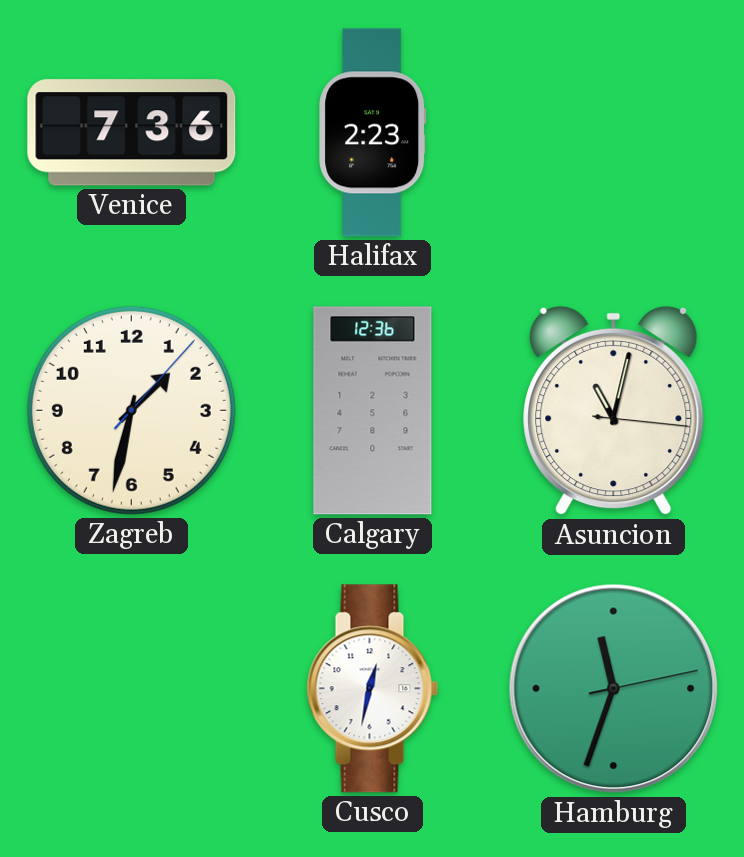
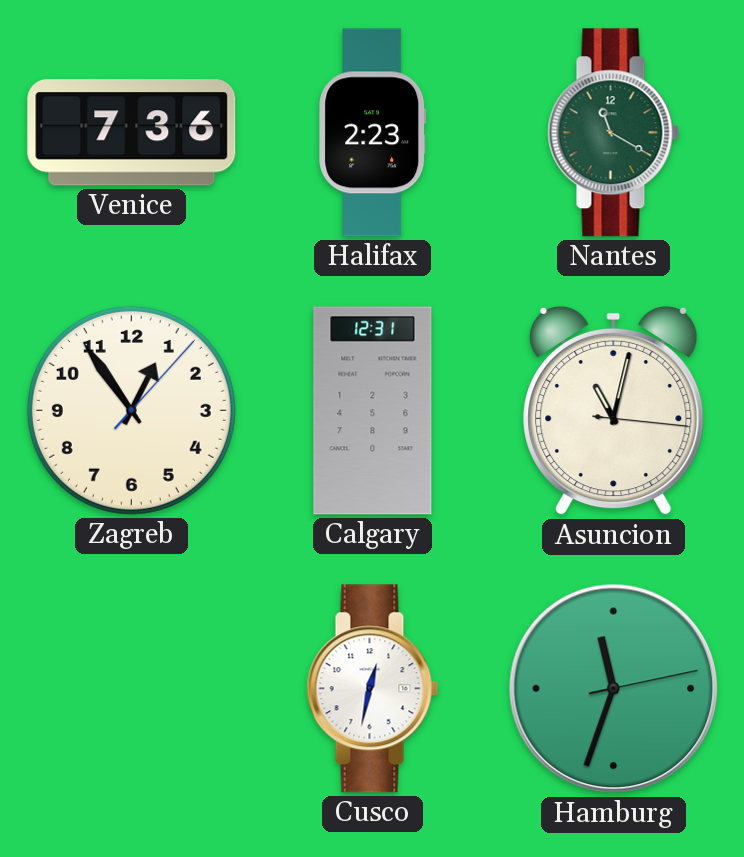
Nantes: none -> 11:20
Zagreb: 1:32 -> 12:54
Calgary: 12:36 -> 12:31
